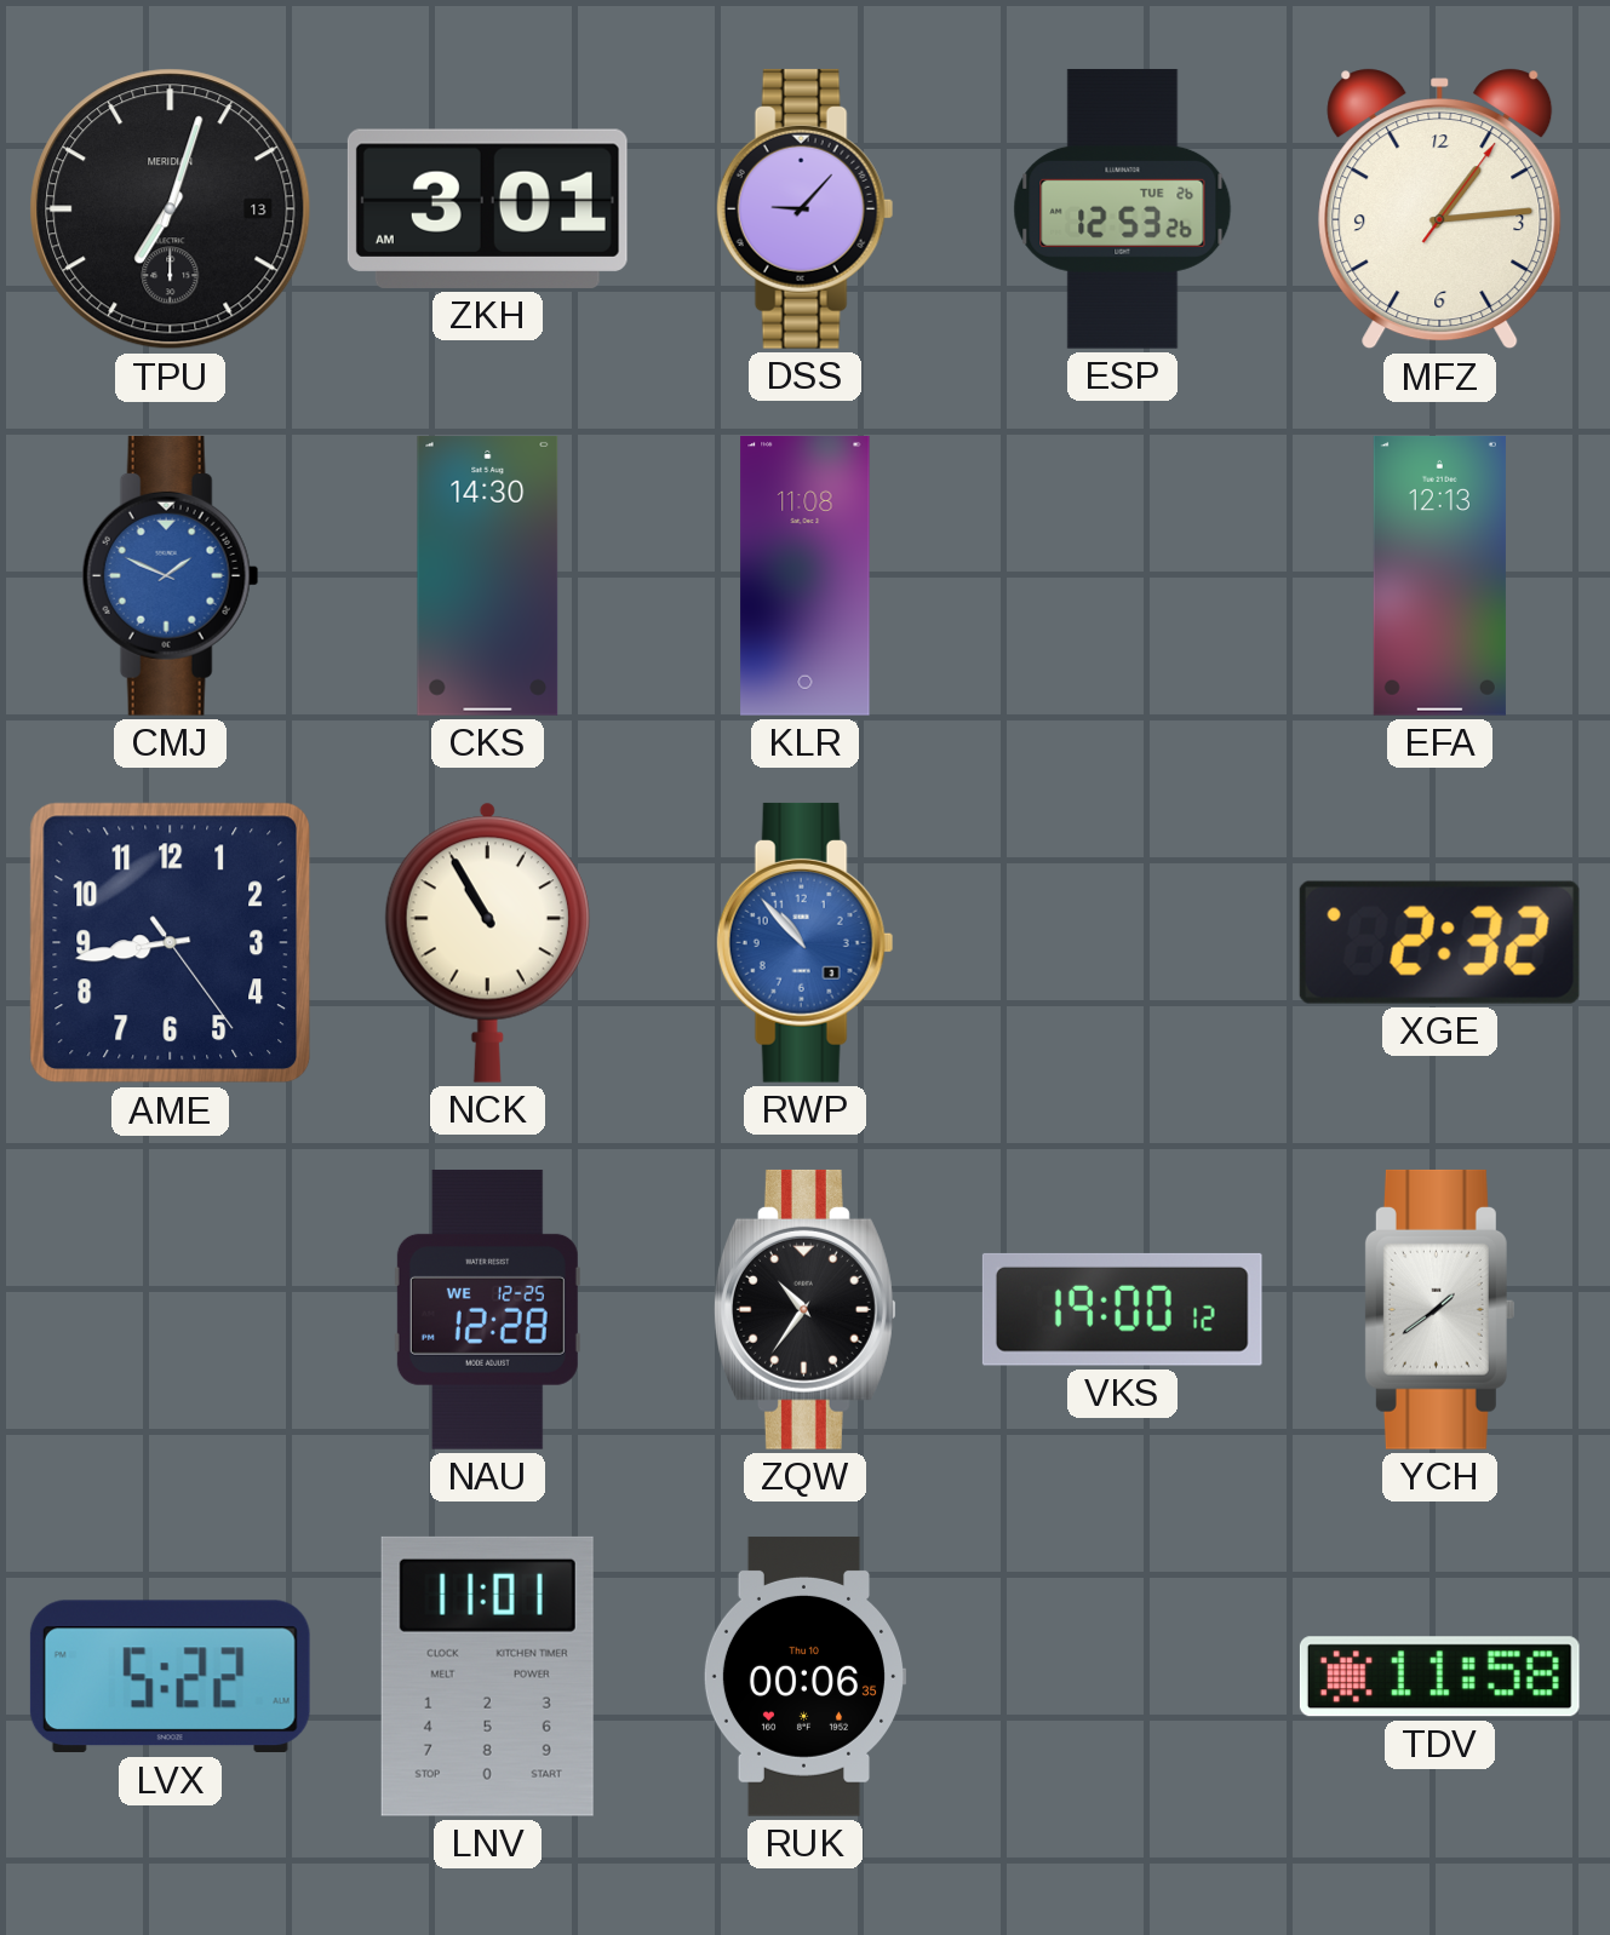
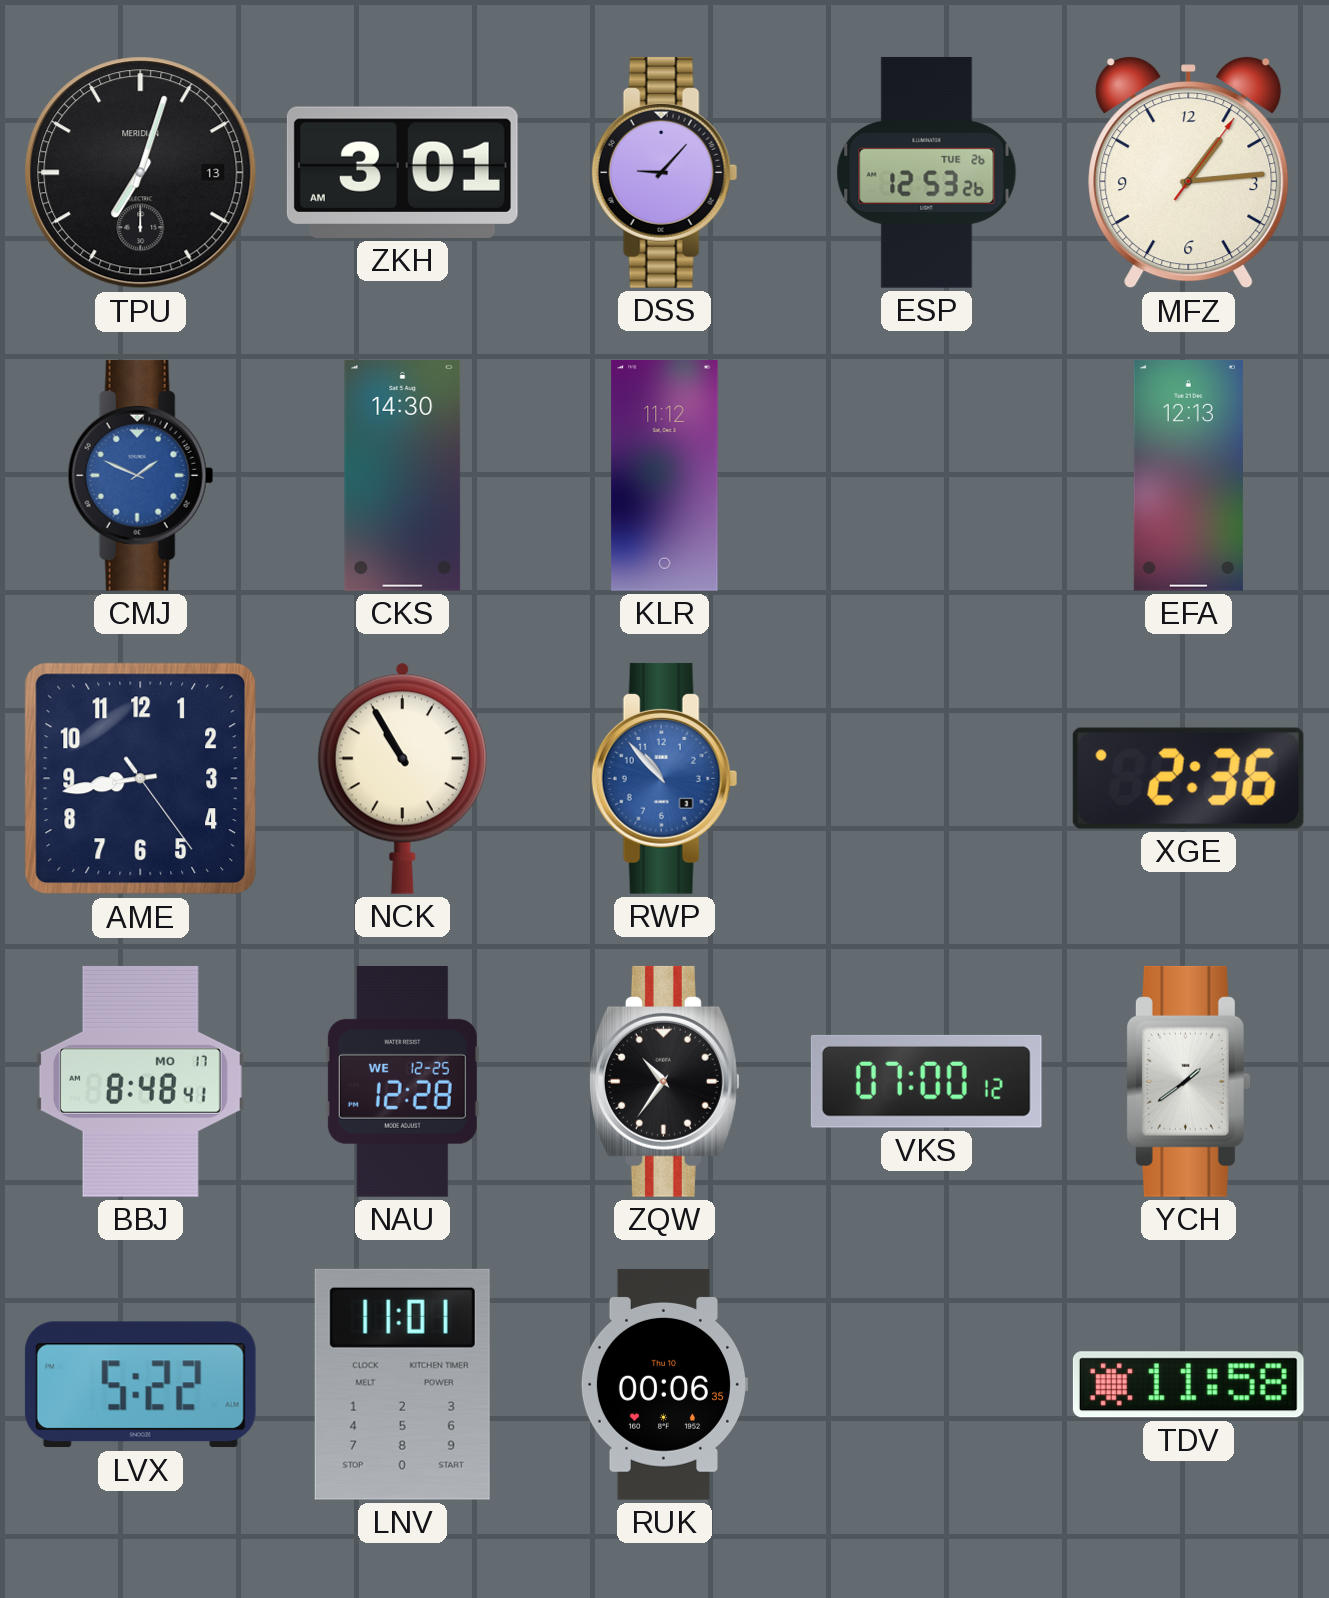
KLR: 11:08 -> 11:12
XGE: 2:32 -> 2:36
BBJ: none -> 8:48
VKS: 19:00 -> 07:00
